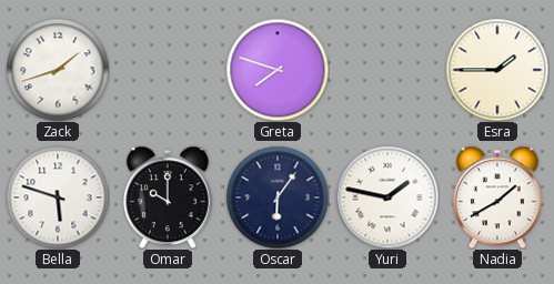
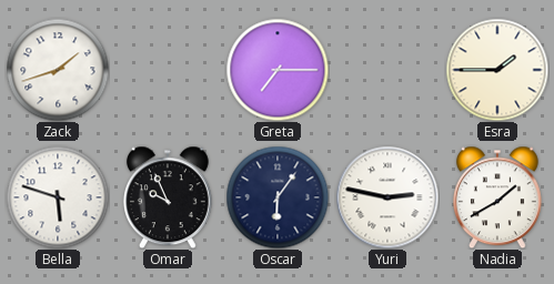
Greta: 7:48 -> 7:15
Omar: 10:00 -> 9:56
Yuri: 1:47 -> 2:47
